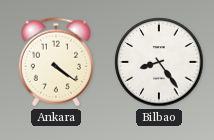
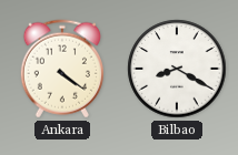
Bilbao: 8:24 -> 8:20
